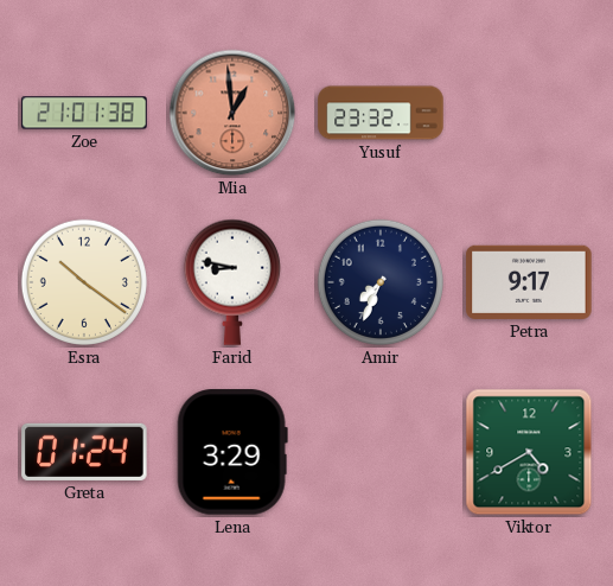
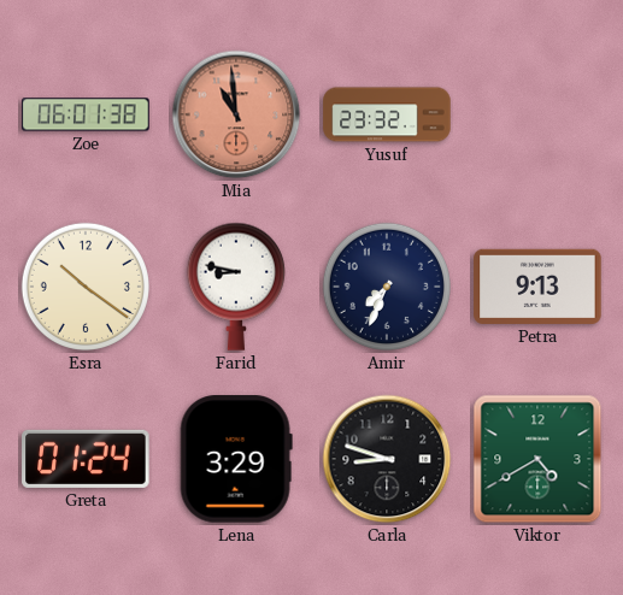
Zoe: 21:01 -> 06:01
Mia: 12:59 -> 10:59
Petra: 9:17 -> 9:13
Carla: none -> 8:48
